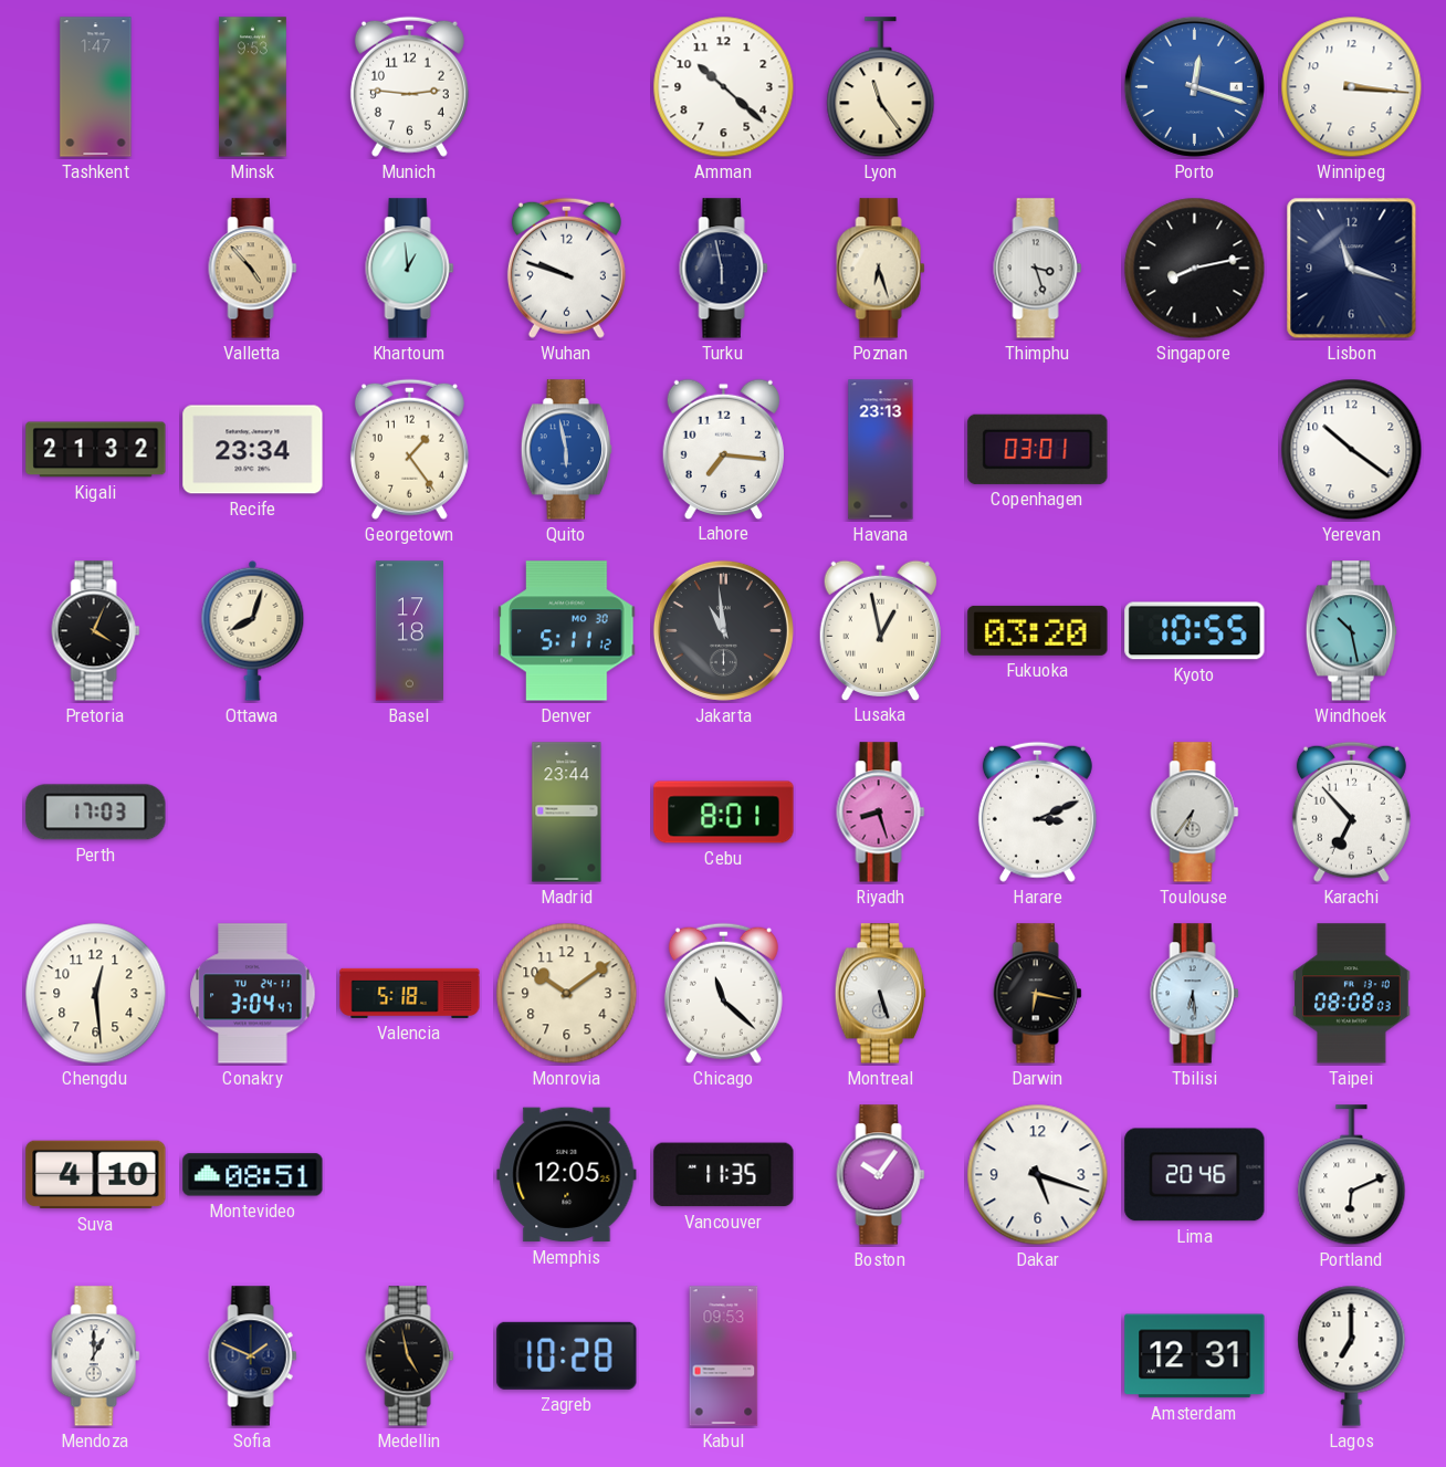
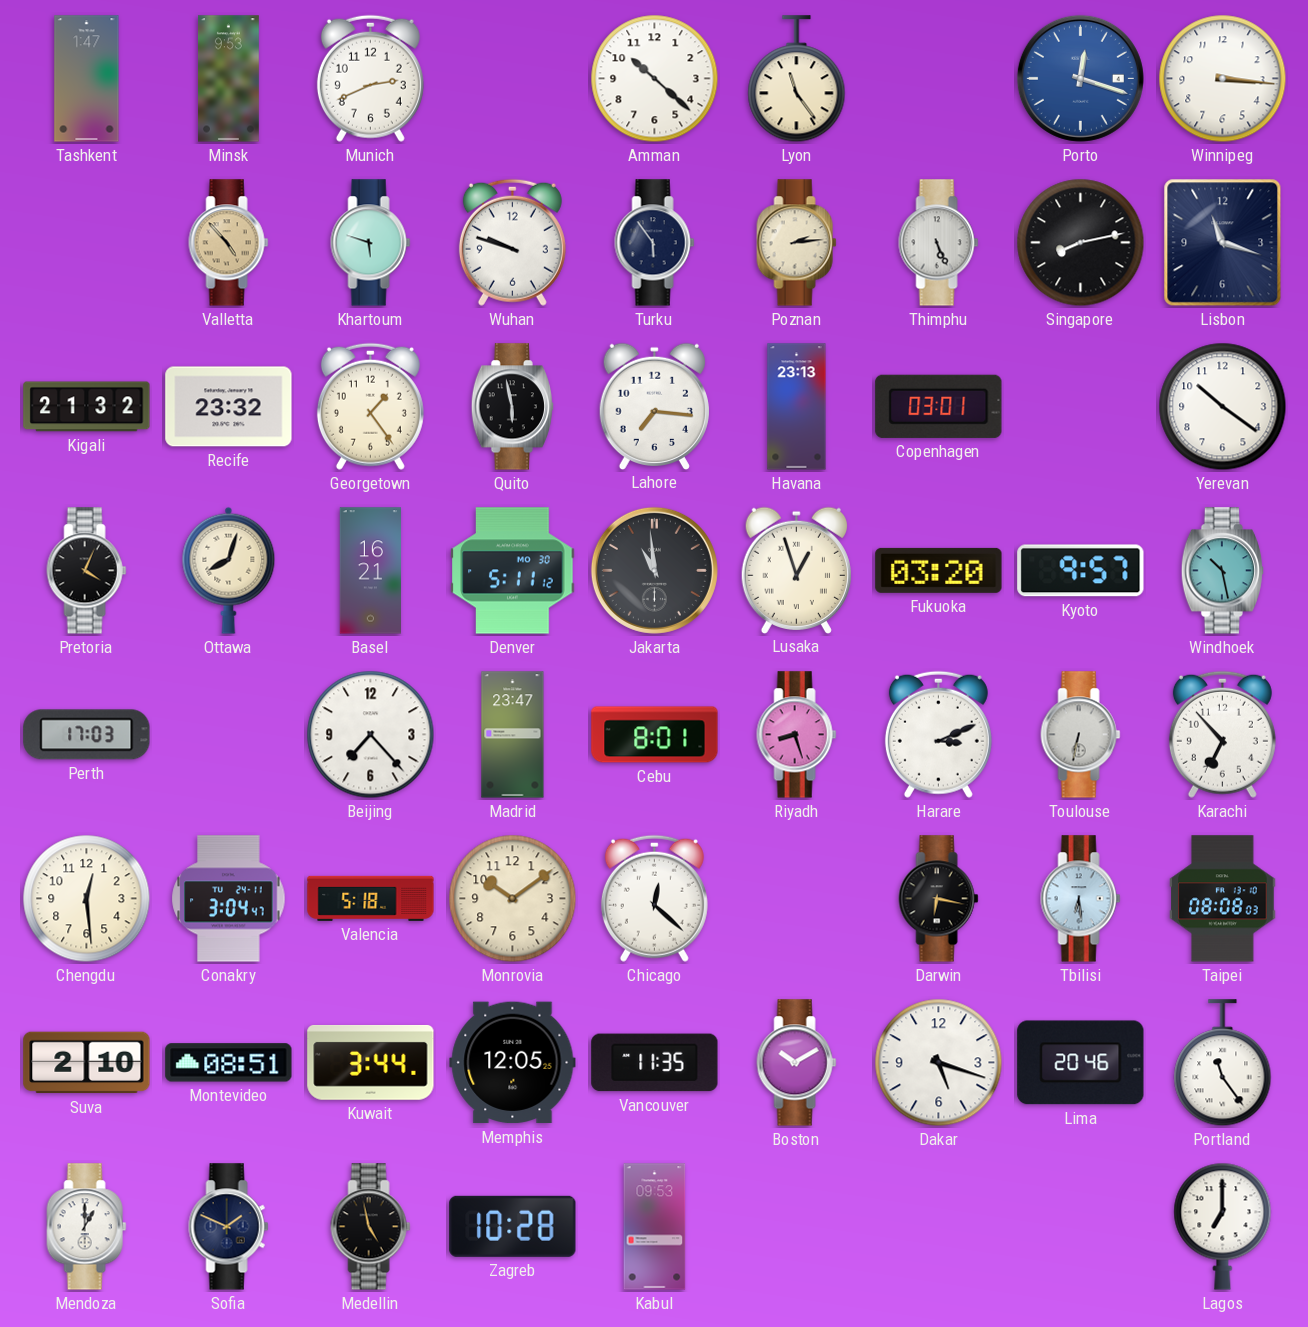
Munich: 2:46 -> 2:41
Khartoum: 12:59 -> 5:48
Turku: 5:58 -> 5:54
Poznan: 6:27 -> 2:14
Thimphu: 3:27 -> 5:26
Recife: 23:34 -> 23:32
Quito dial: blue -> black
Basel: 17:18 -> 16:21
Lusaka: 12:58 -> 12:57
Kyoto: 10:55 -> 9:57
Beijing: none -> 7:23
Madrid: 23:44 -> 23:47
Toulouse: 6:36 -> 6:32
Chicago: 11:22 -> 12:22
Montreal: 5:27 -> none
Suva: 4:10 -> 2:10
Kuwait: none -> 3:44
Boston: 10:06 -> 10:10
Portland: 6:11 -> 11:24
Amsterdam: 12:31 -> none
